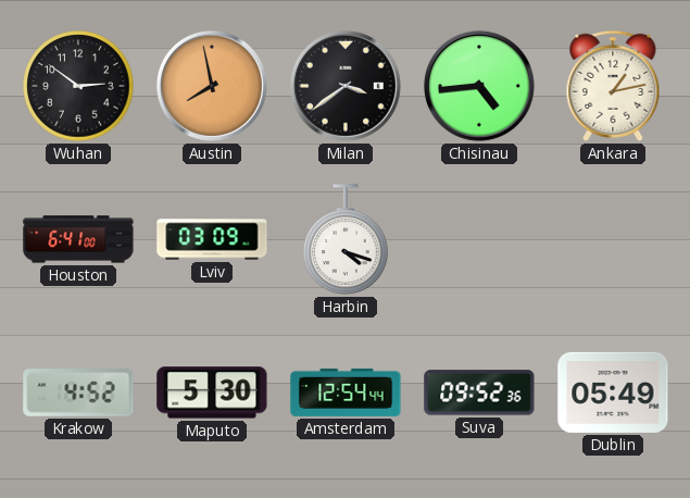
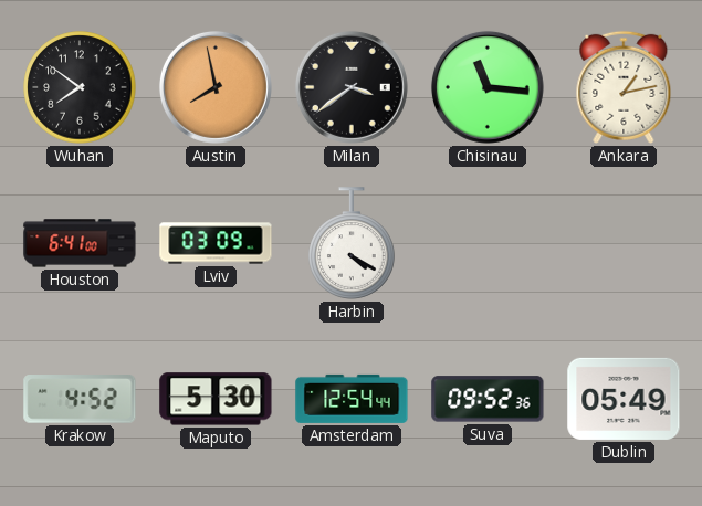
Wuhan: 2:51 -> 7:51
Chisinau: 4:44 -> 11:16
Harbin: 4:18 -> 4:20
